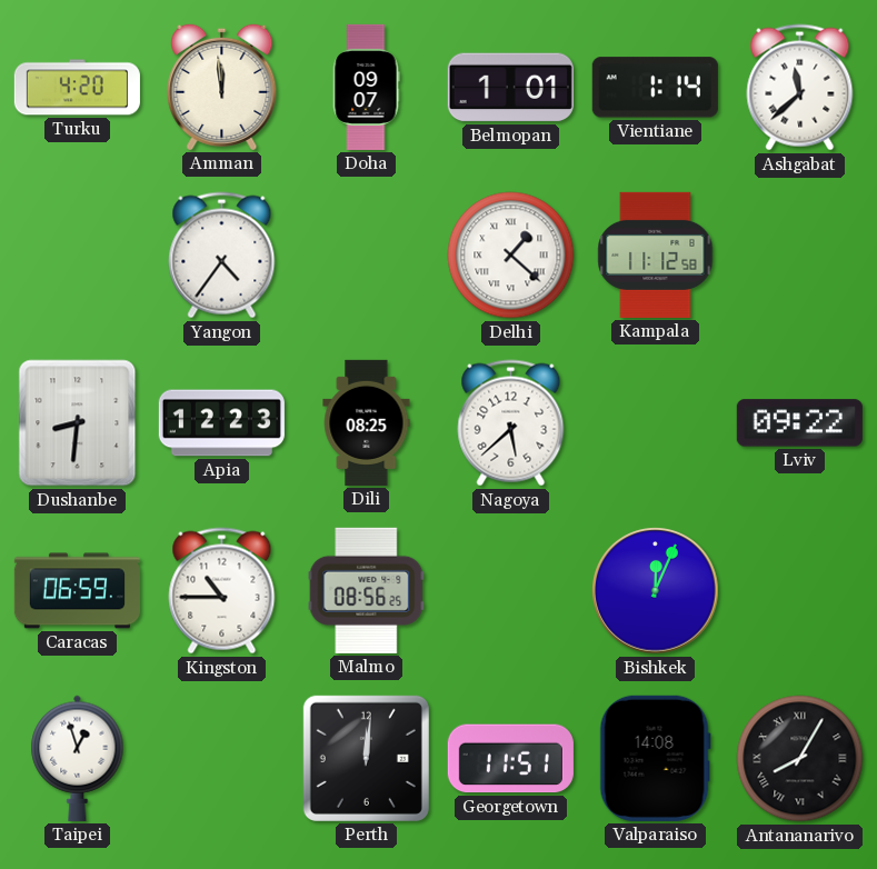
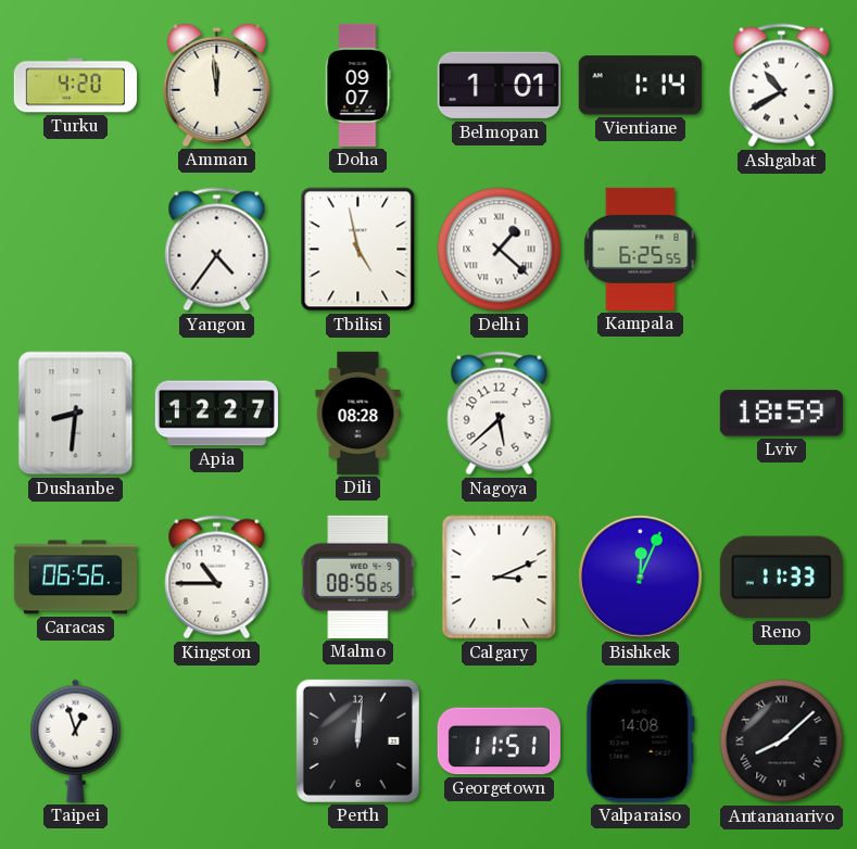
Ashgabat: 11:38 -> 10:40
Tbilisi: none -> 4:58
Kampala: 11:12 -> 6:25
Apia: 12:23 -> 12:27
Dili: 08:25 -> 08:28
Lviv: 09:22 -> 18:59
Caracas: 06:59 -> 06:56
Calgary: none -> 3:11
Reno: none -> 11:33
Antananarivo: 8:05 -> 8:08
